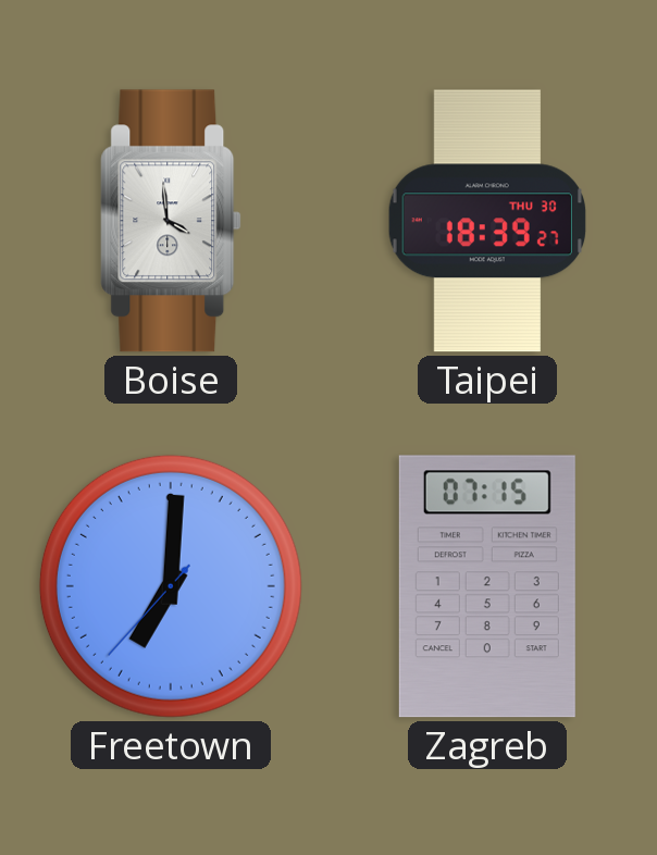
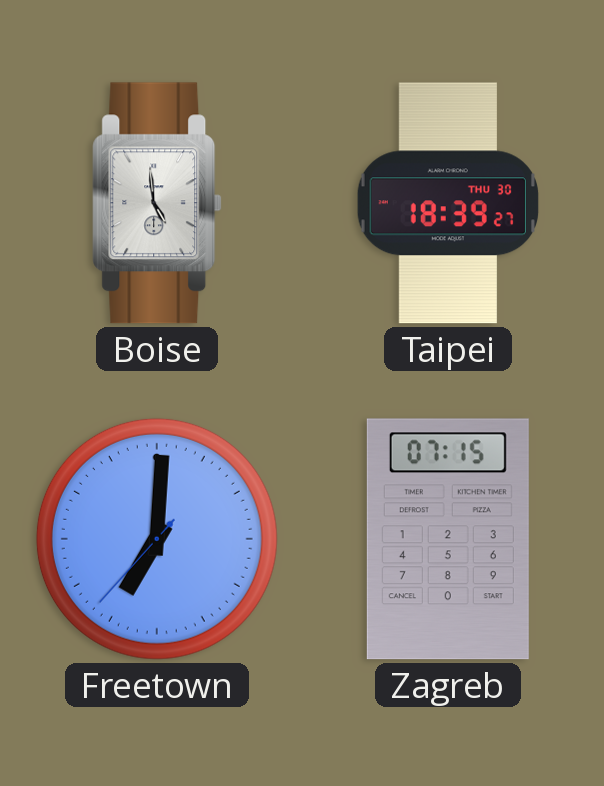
Boise: 3:59 -> 4:59
